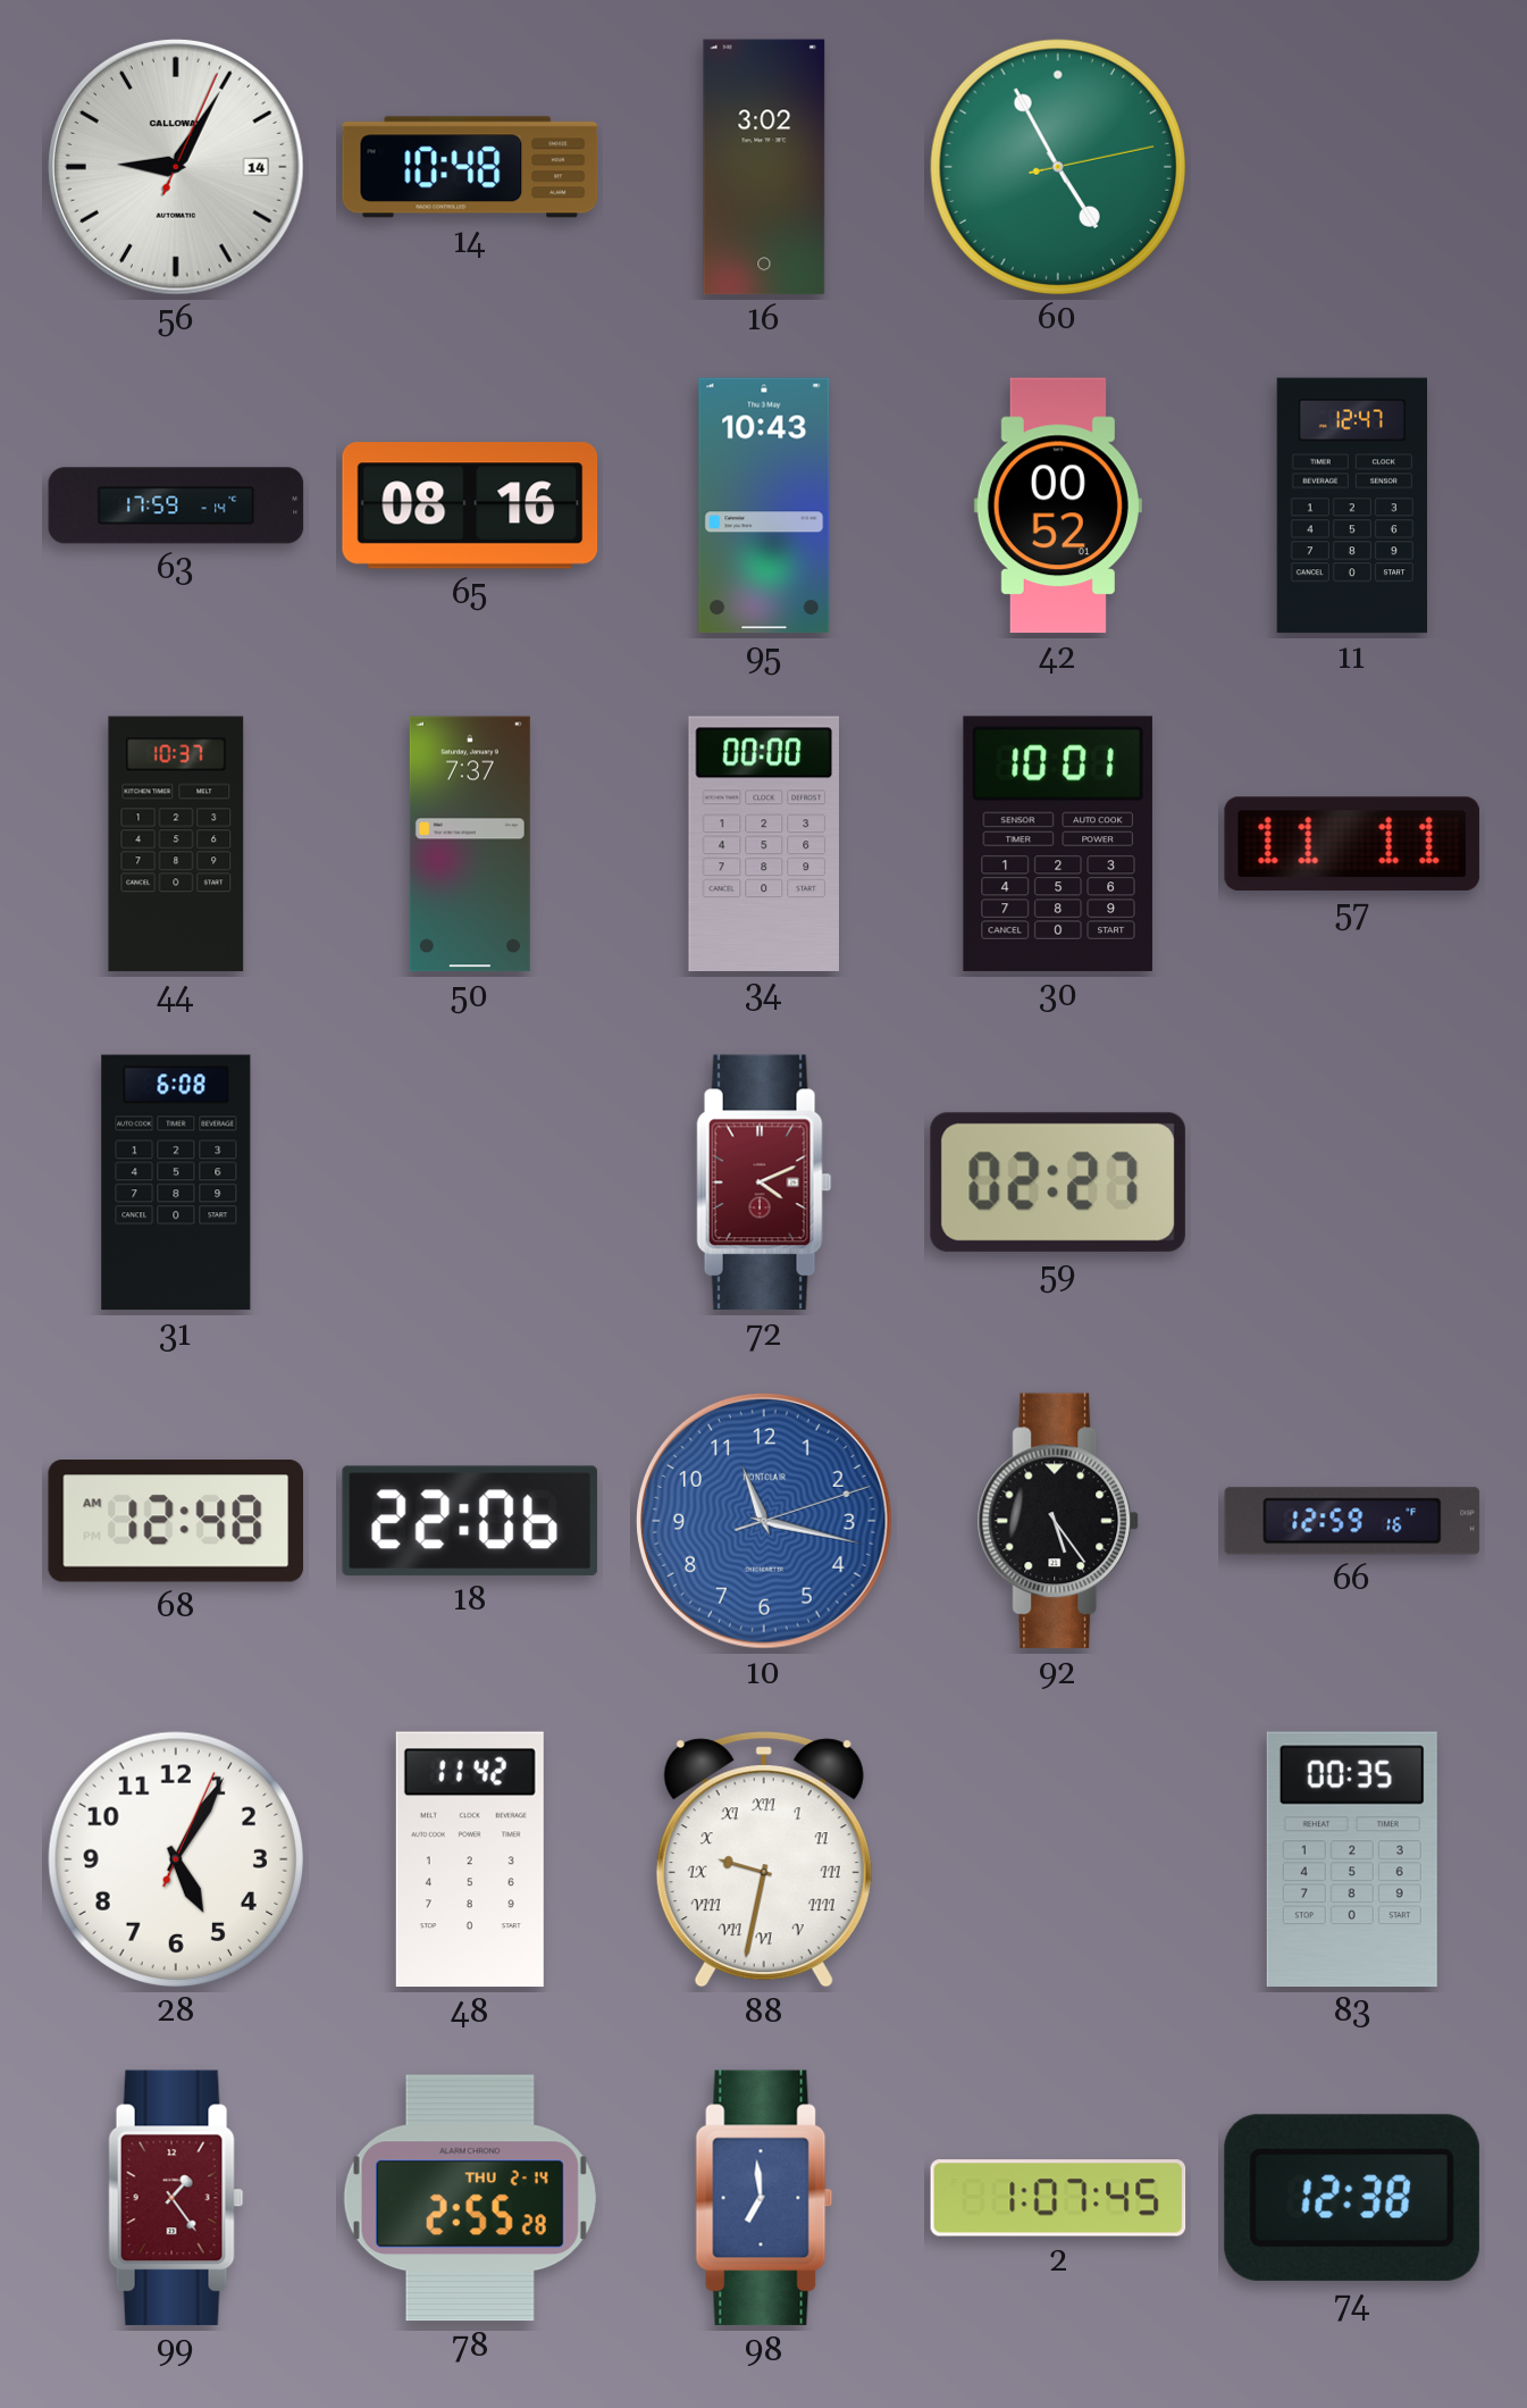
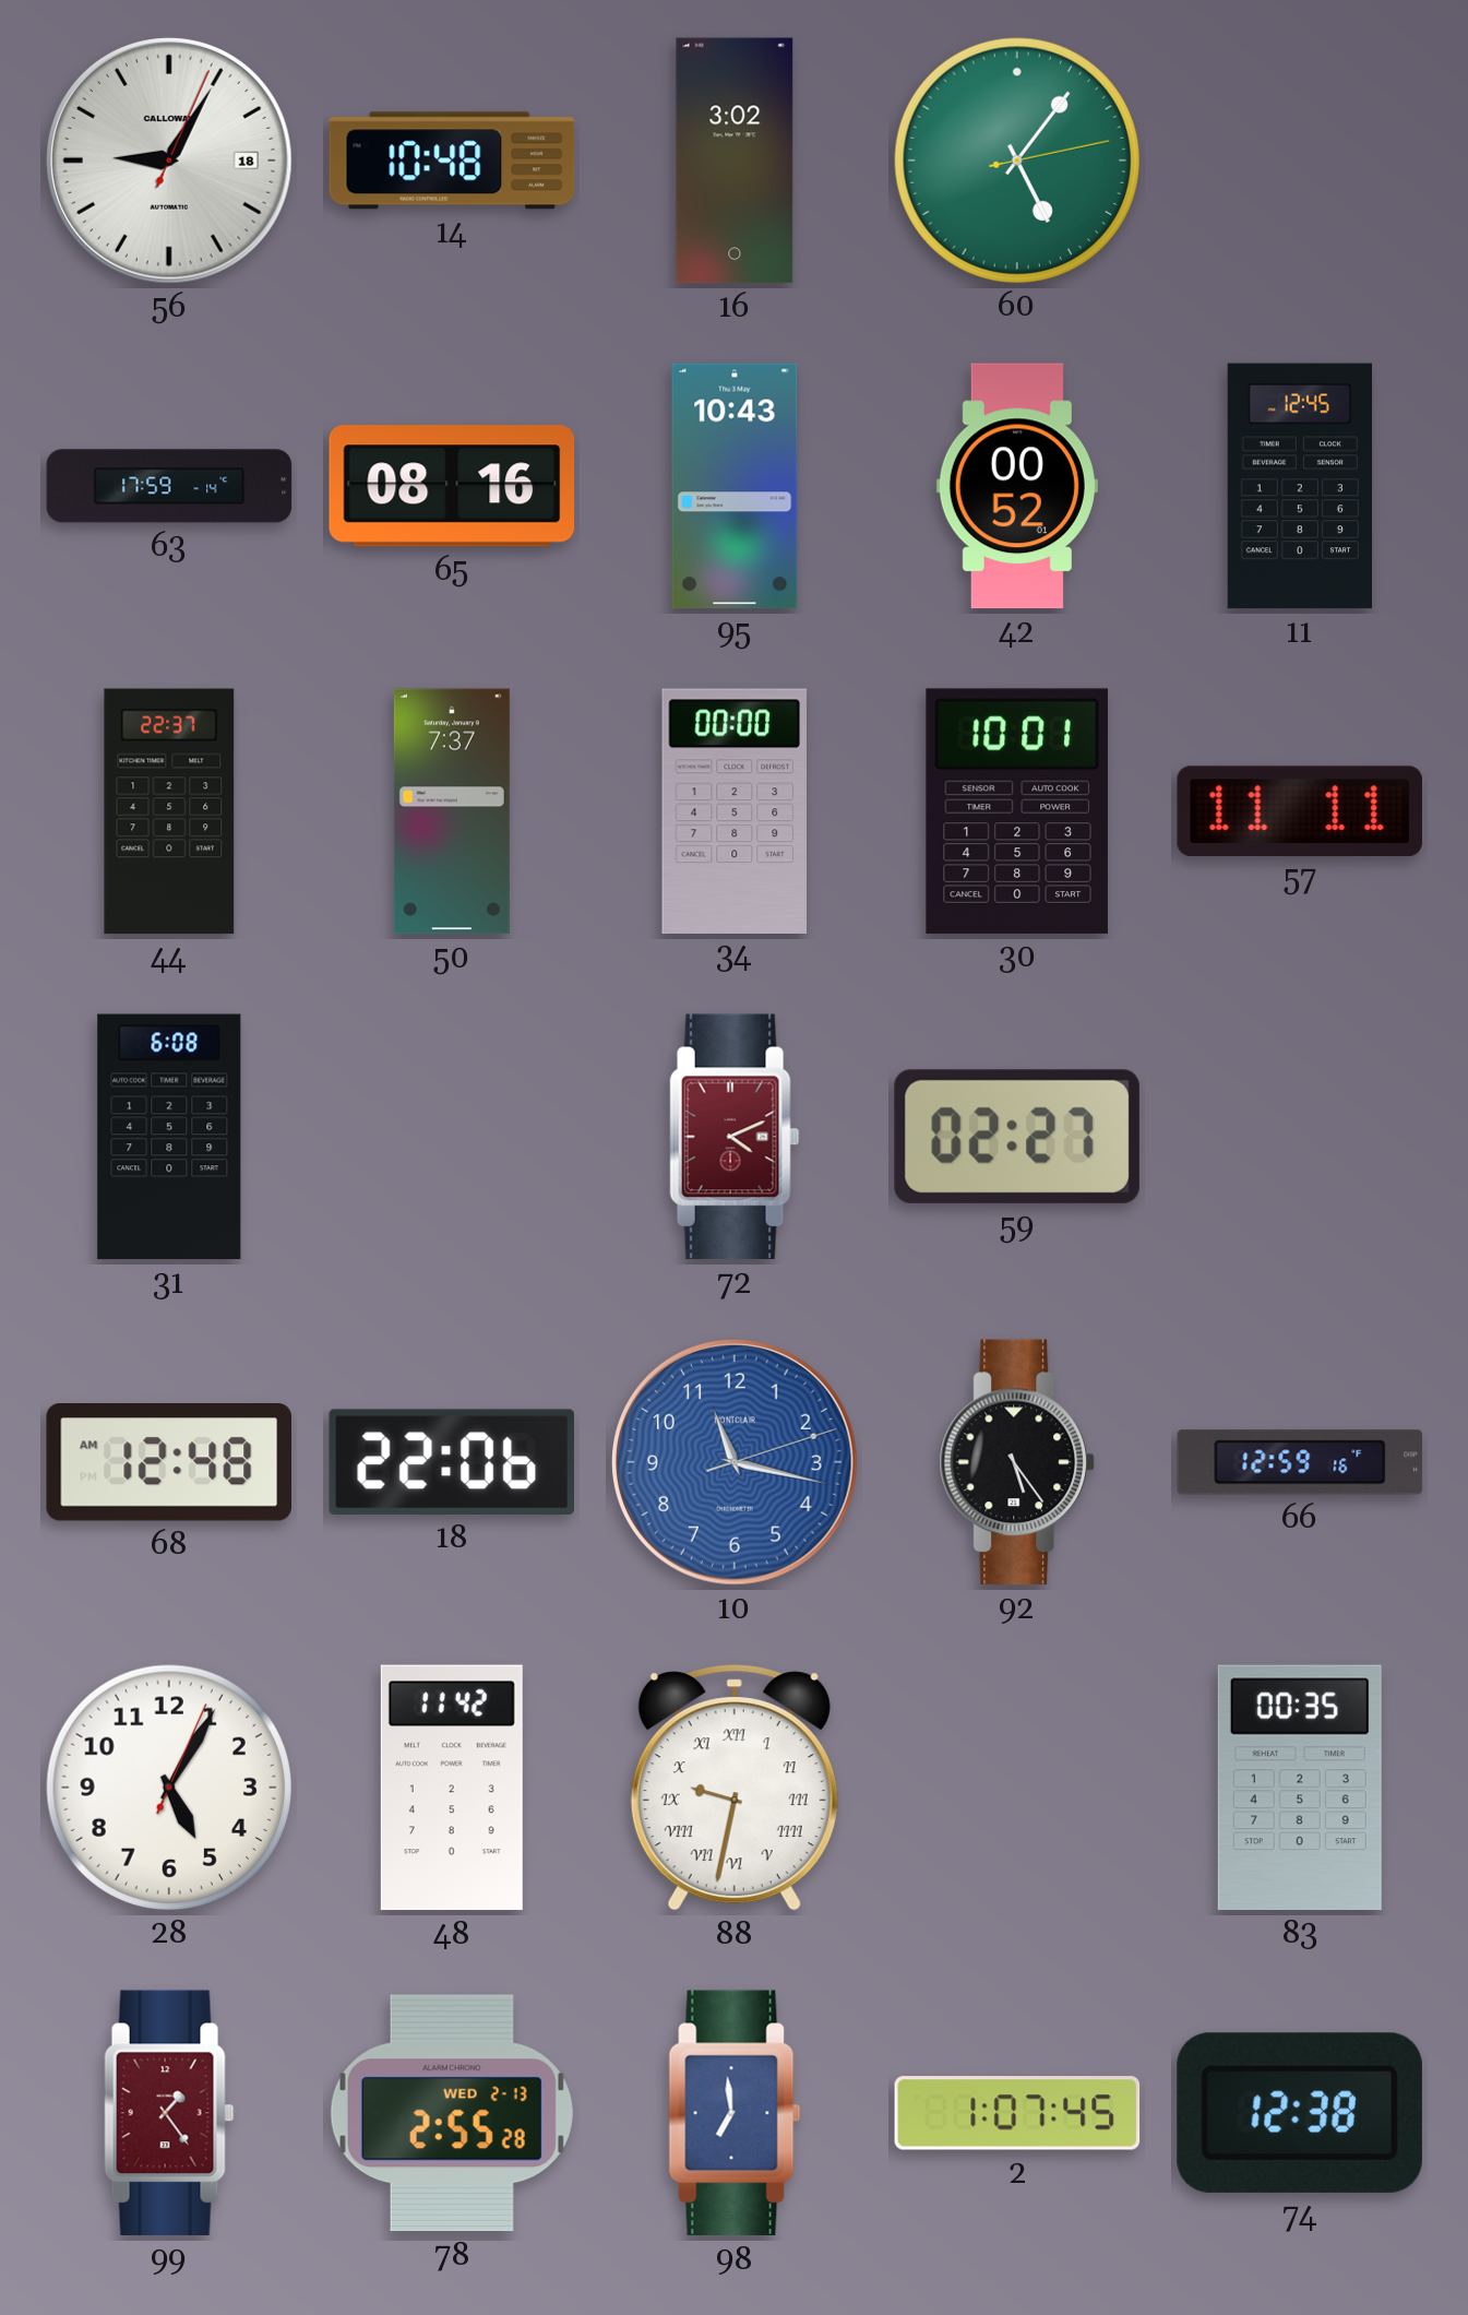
56 date: 14 -> 18
60: 4:55 -> 5:06
11: 12:47 -> 12:45
44: 10:37 -> 22:37
78 date: THU 2-14 -> WED 2-13
